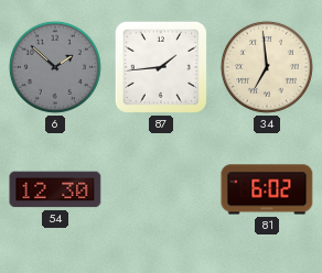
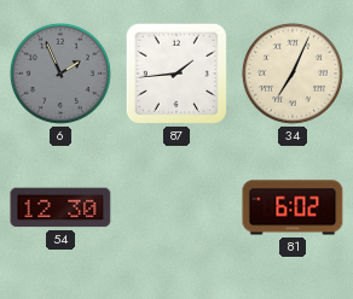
6: 1:52 -> 1:56
34: 6:59 -> 7:04
